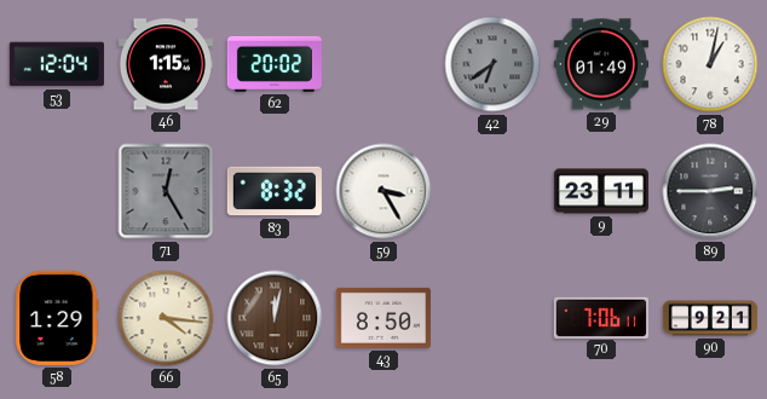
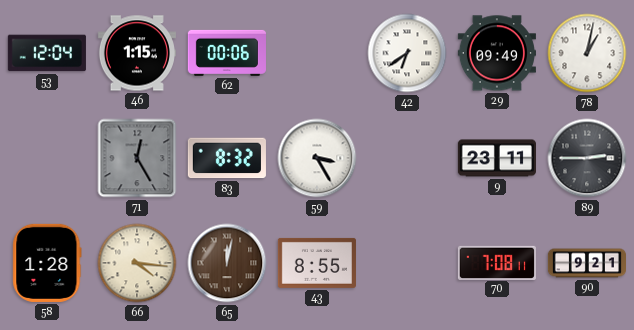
62: 20:02 -> 00:06
42 dial: grey -> white
29: 01:49 -> 09:49
58: 1:29 -> 1:28
43: 8:50 -> 8:55
70: 7:06 -> 7:08
